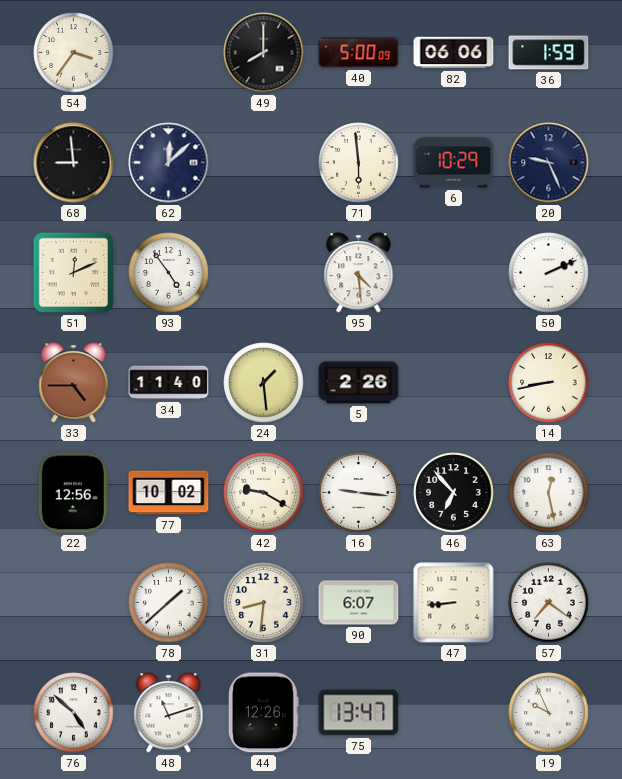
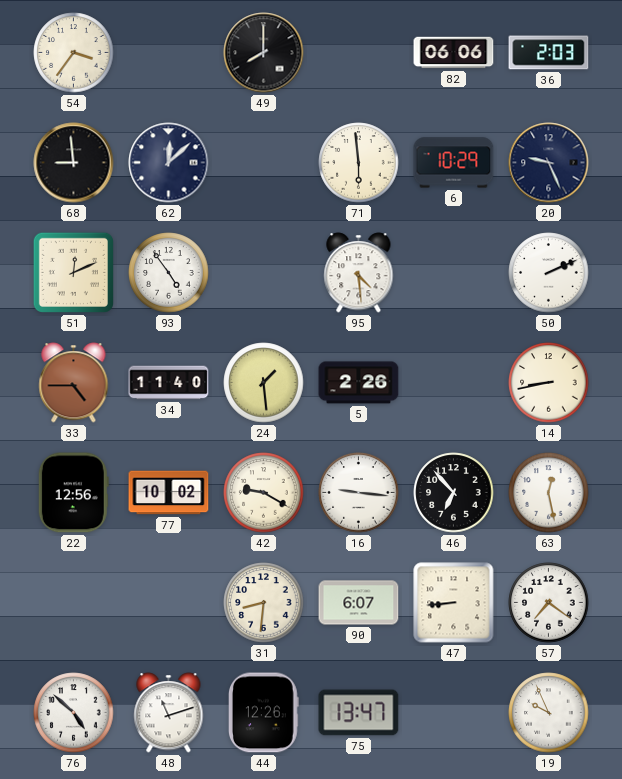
40: 5:00 -> none
36: 1:59 -> 2:03
78: 1:38 -> none
